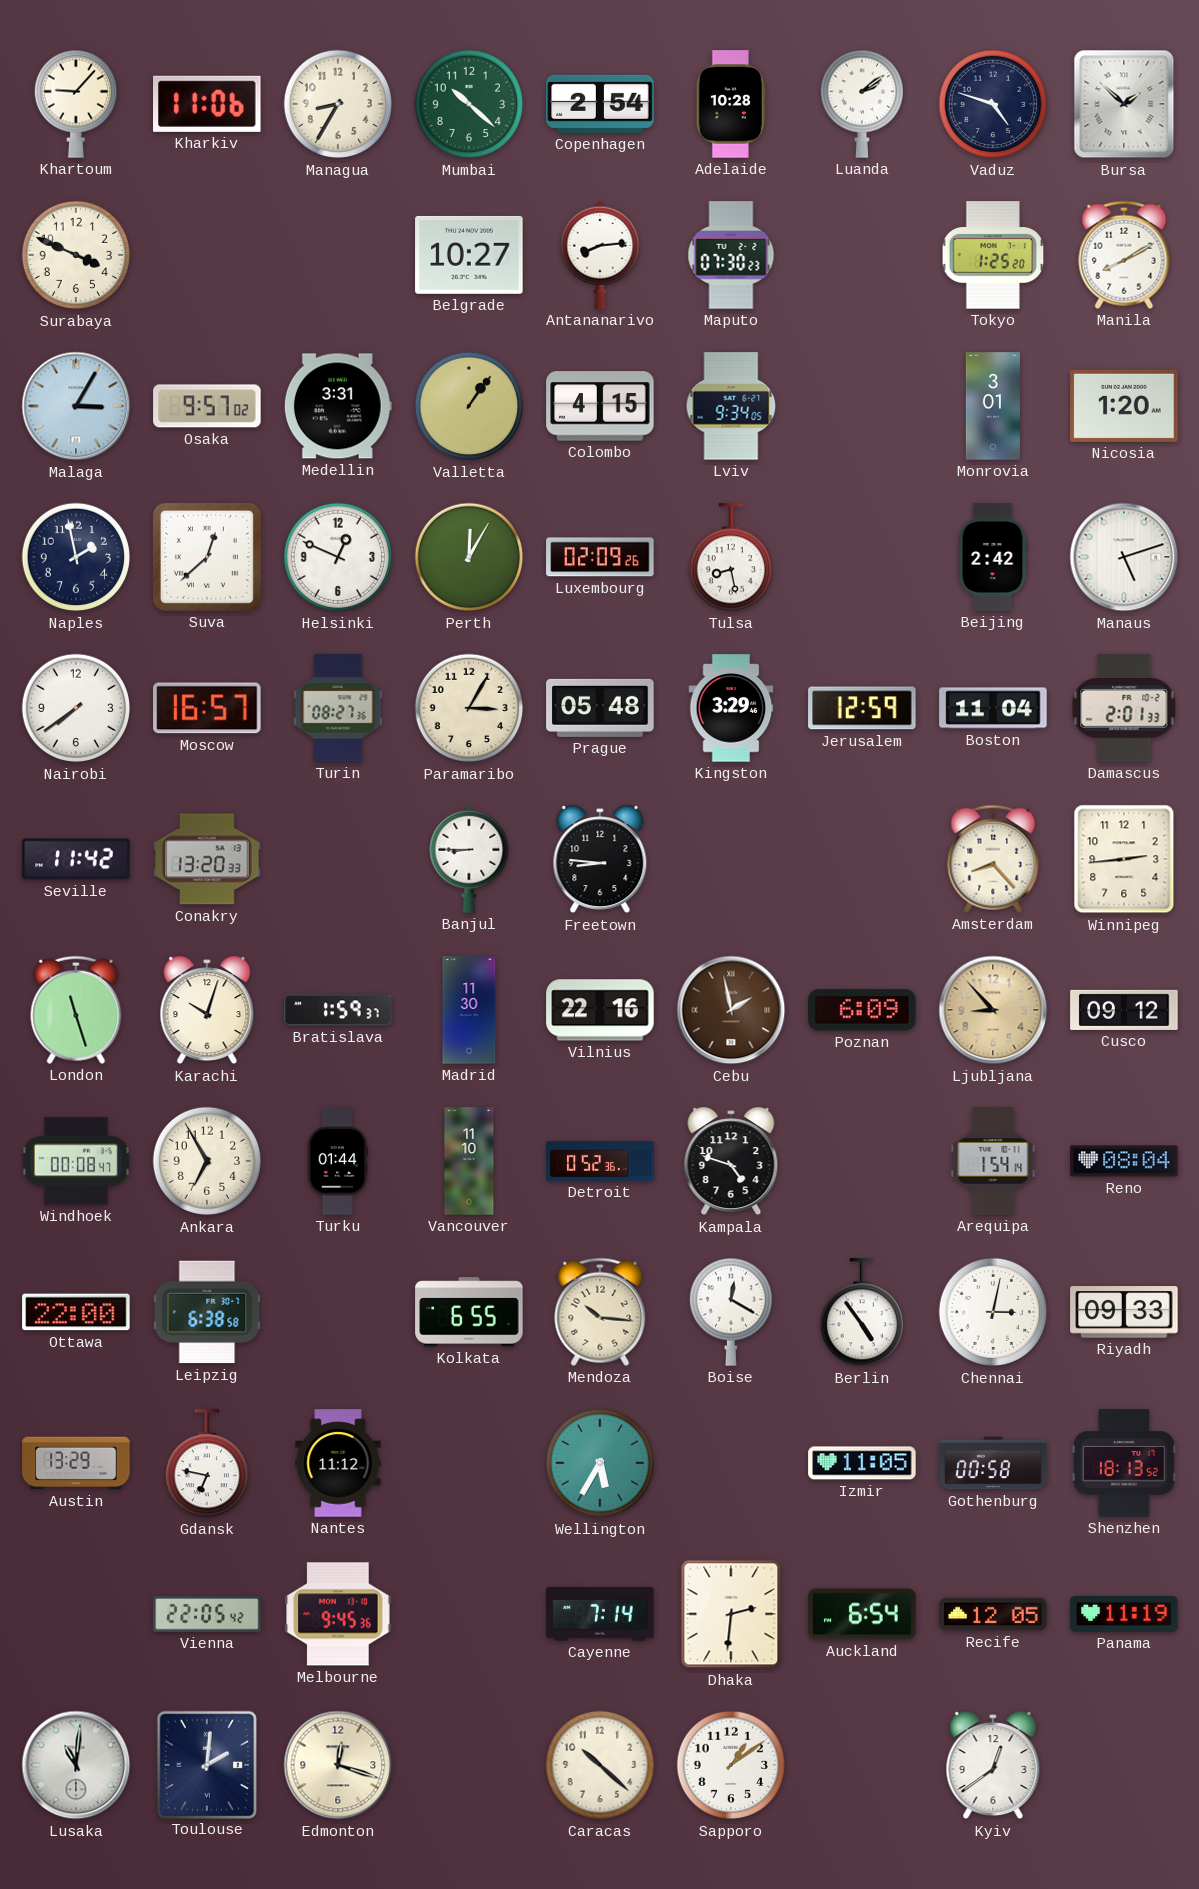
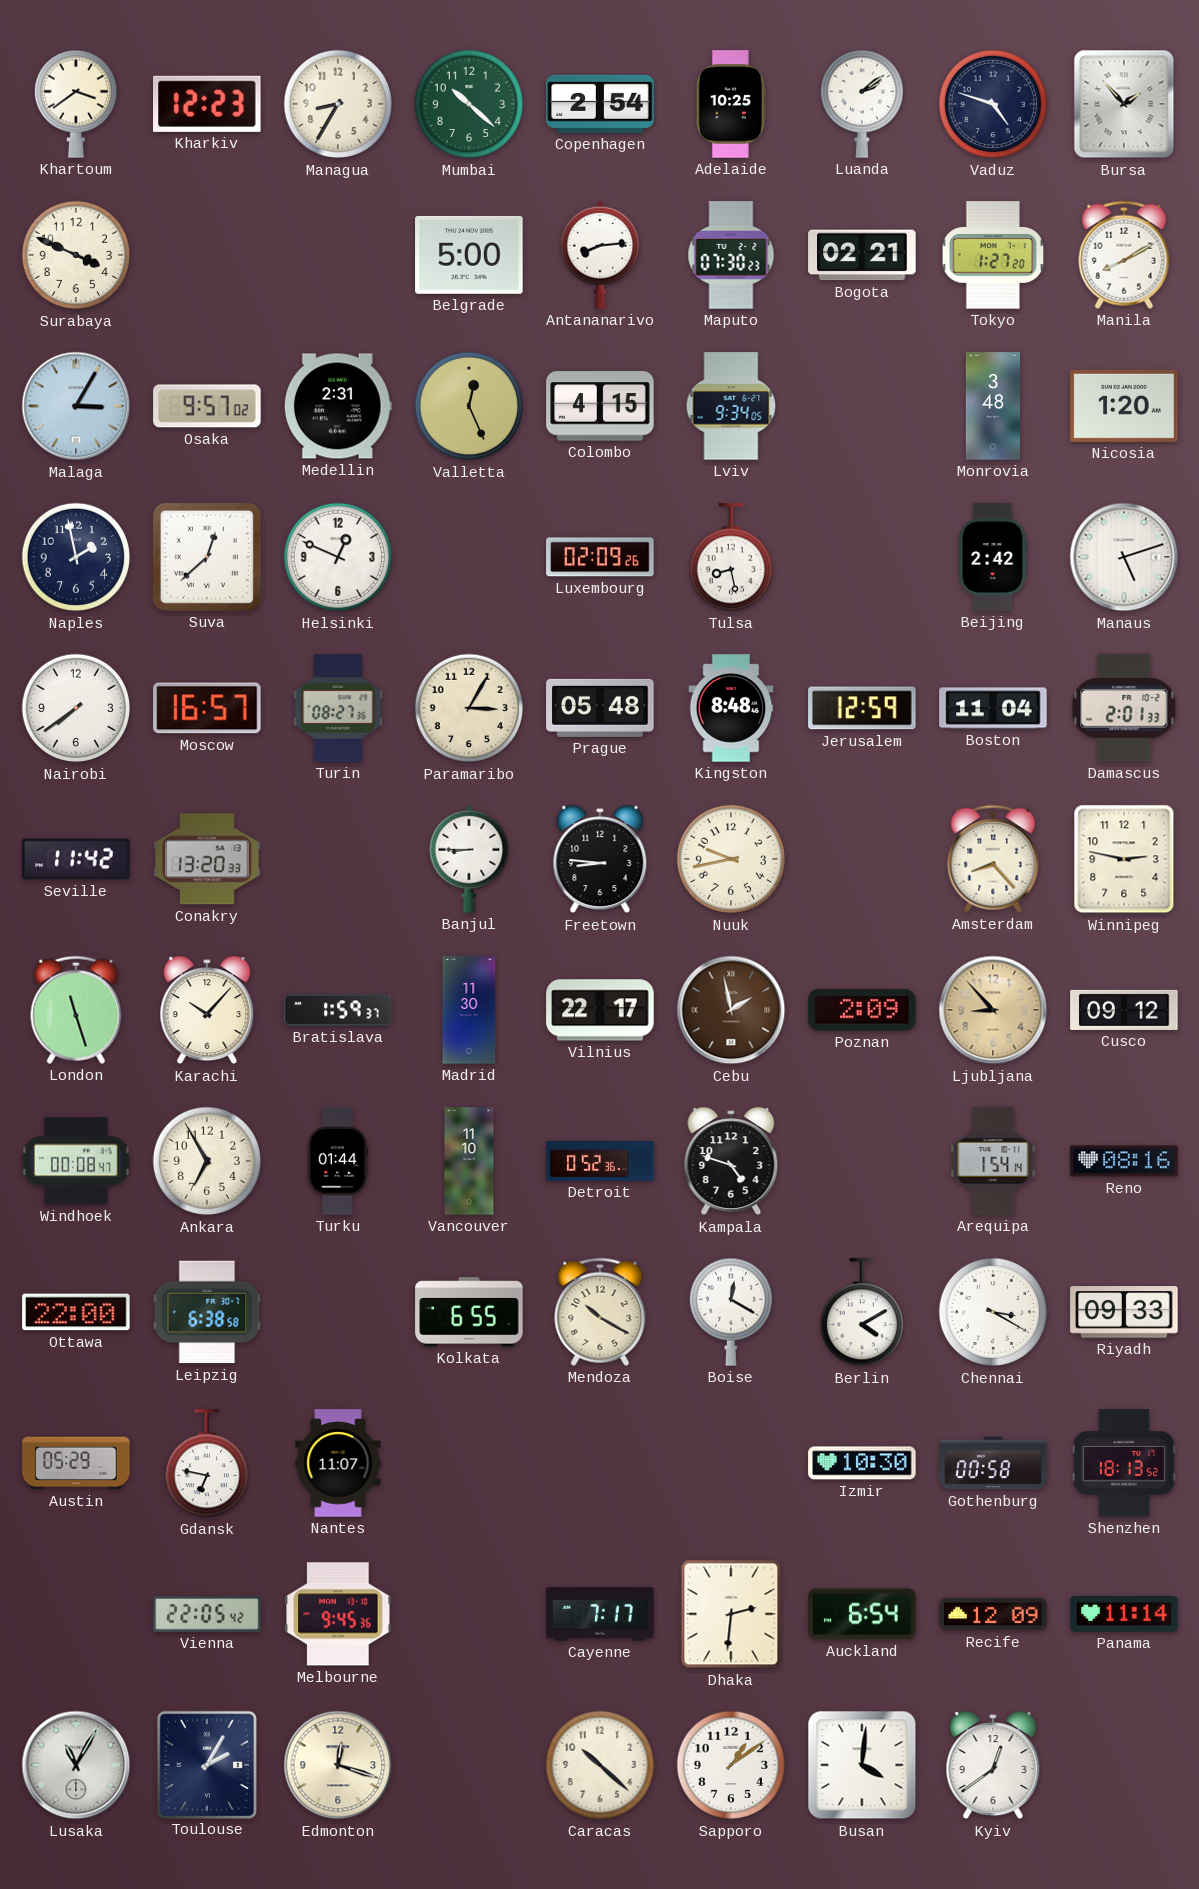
Khartoum: 9:07 -> 3:39
Kharkiv: 11:06 -> 12:23
Adelaide: 10:28 -> 10:25
Bursa: 1:52 -> 1:53
Belgrade: 10:27 -> 5:00
Bogota: none -> 02:21
Tokyo: 1:25 -> 1:27
Medellin: 3:31 -> 2:31
Valletta: 1:06 -> 12:26
Monrovia: 3:01 -> 3:48
Perth: 12:05 -> none
Kingston: 3:29 -> 8:48
Nuuk: none -> 9:43
Winnipeg: 2:44 -> 2:47
Karachi: 10:03 -> 10:07
Vilnius: 22:16 -> 22:17
Poznan: 6:09 -> 2:09
Reno: 08:04 -> 08:16
Mendoza: 10:16 -> 10:20
Berlin: 4:54 -> 4:10
Chennai: 3:02 -> 3:20
Austin: 13:29 -> 05:29
Nantes: 11:12 -> 11:07
Wellington: 5:35 -> none
Izmir: 11:05 -> 10:30
Cayenne: 7:14 -> 7:17
Recife: 12:05 -> 12:09
Panama: 11:19 -> 11:14
Lusaka: 11:01 -> 11:05
Toulouse: 2:01 -> 2:05
Busan: none -> 4:01
